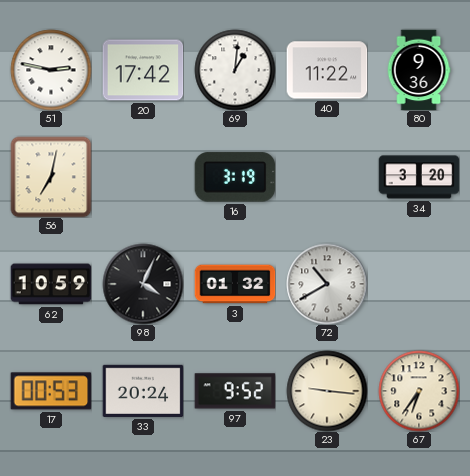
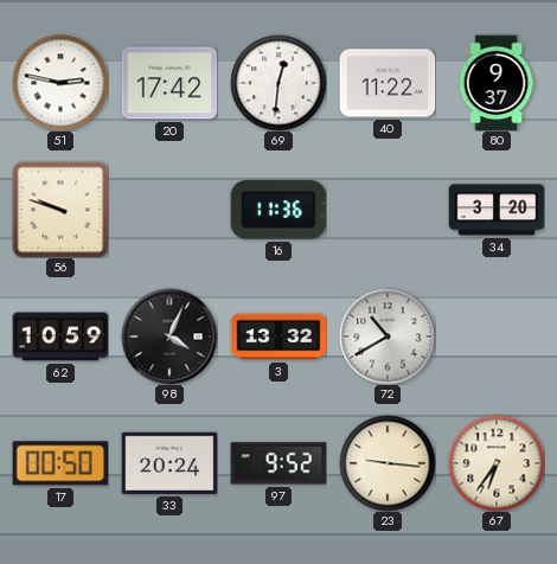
69: 1:01 -> 12:31
80: 9:36 -> 9:37
56: 7:02 -> 9:48
16: 3:19 -> 11:36
3: 01:32 -> 13:32
17: 00:53 -> 00:50
